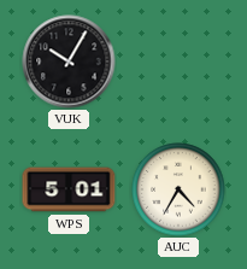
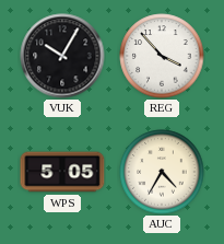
REG: none -> 3:53
WPS: 5:01 -> 5:05
